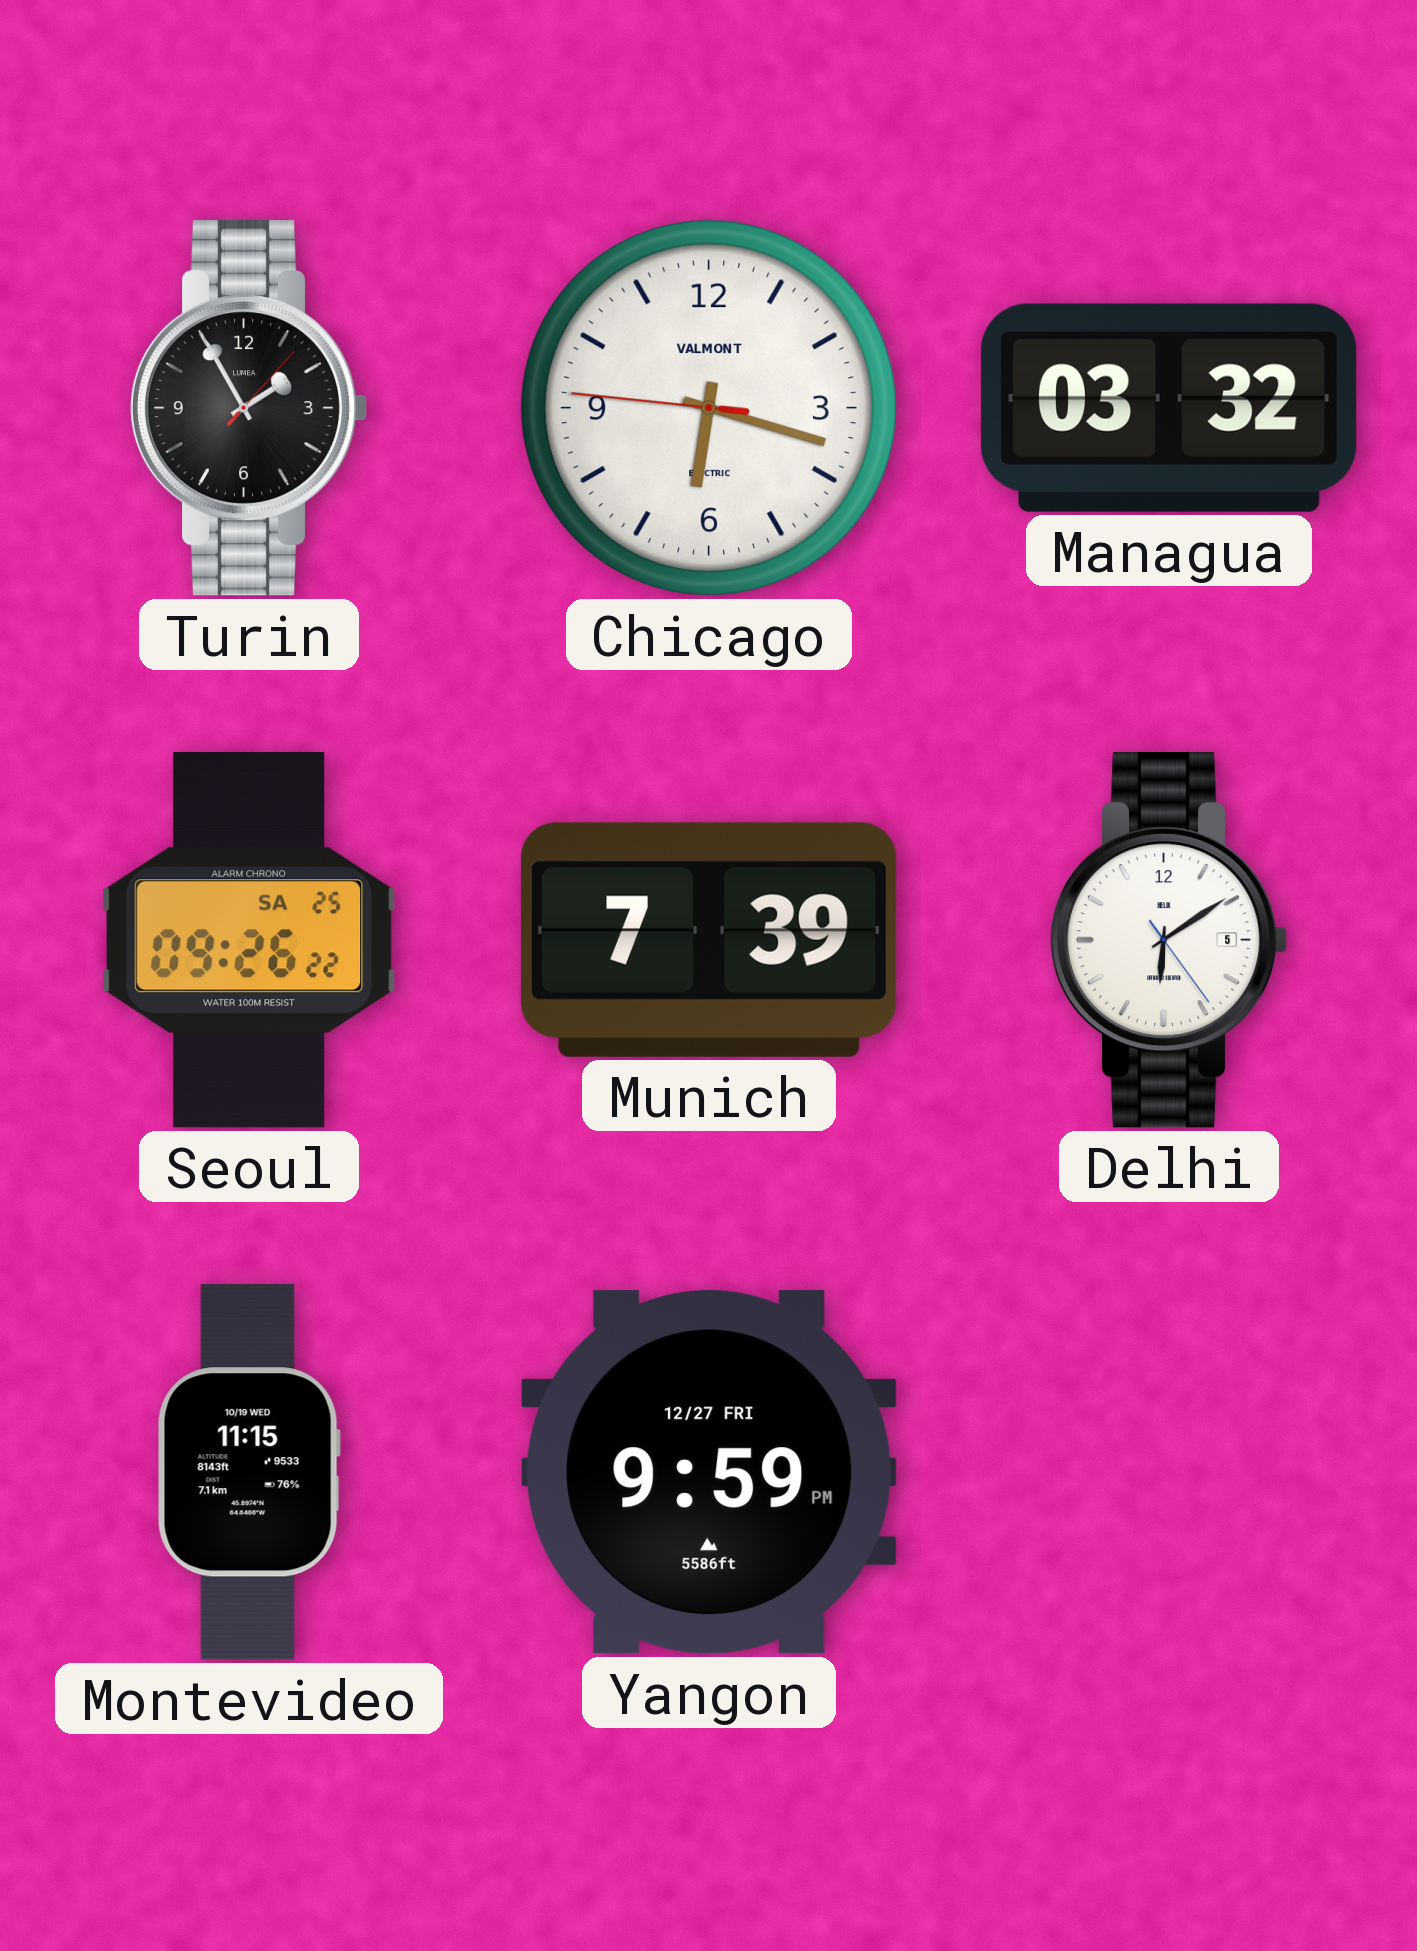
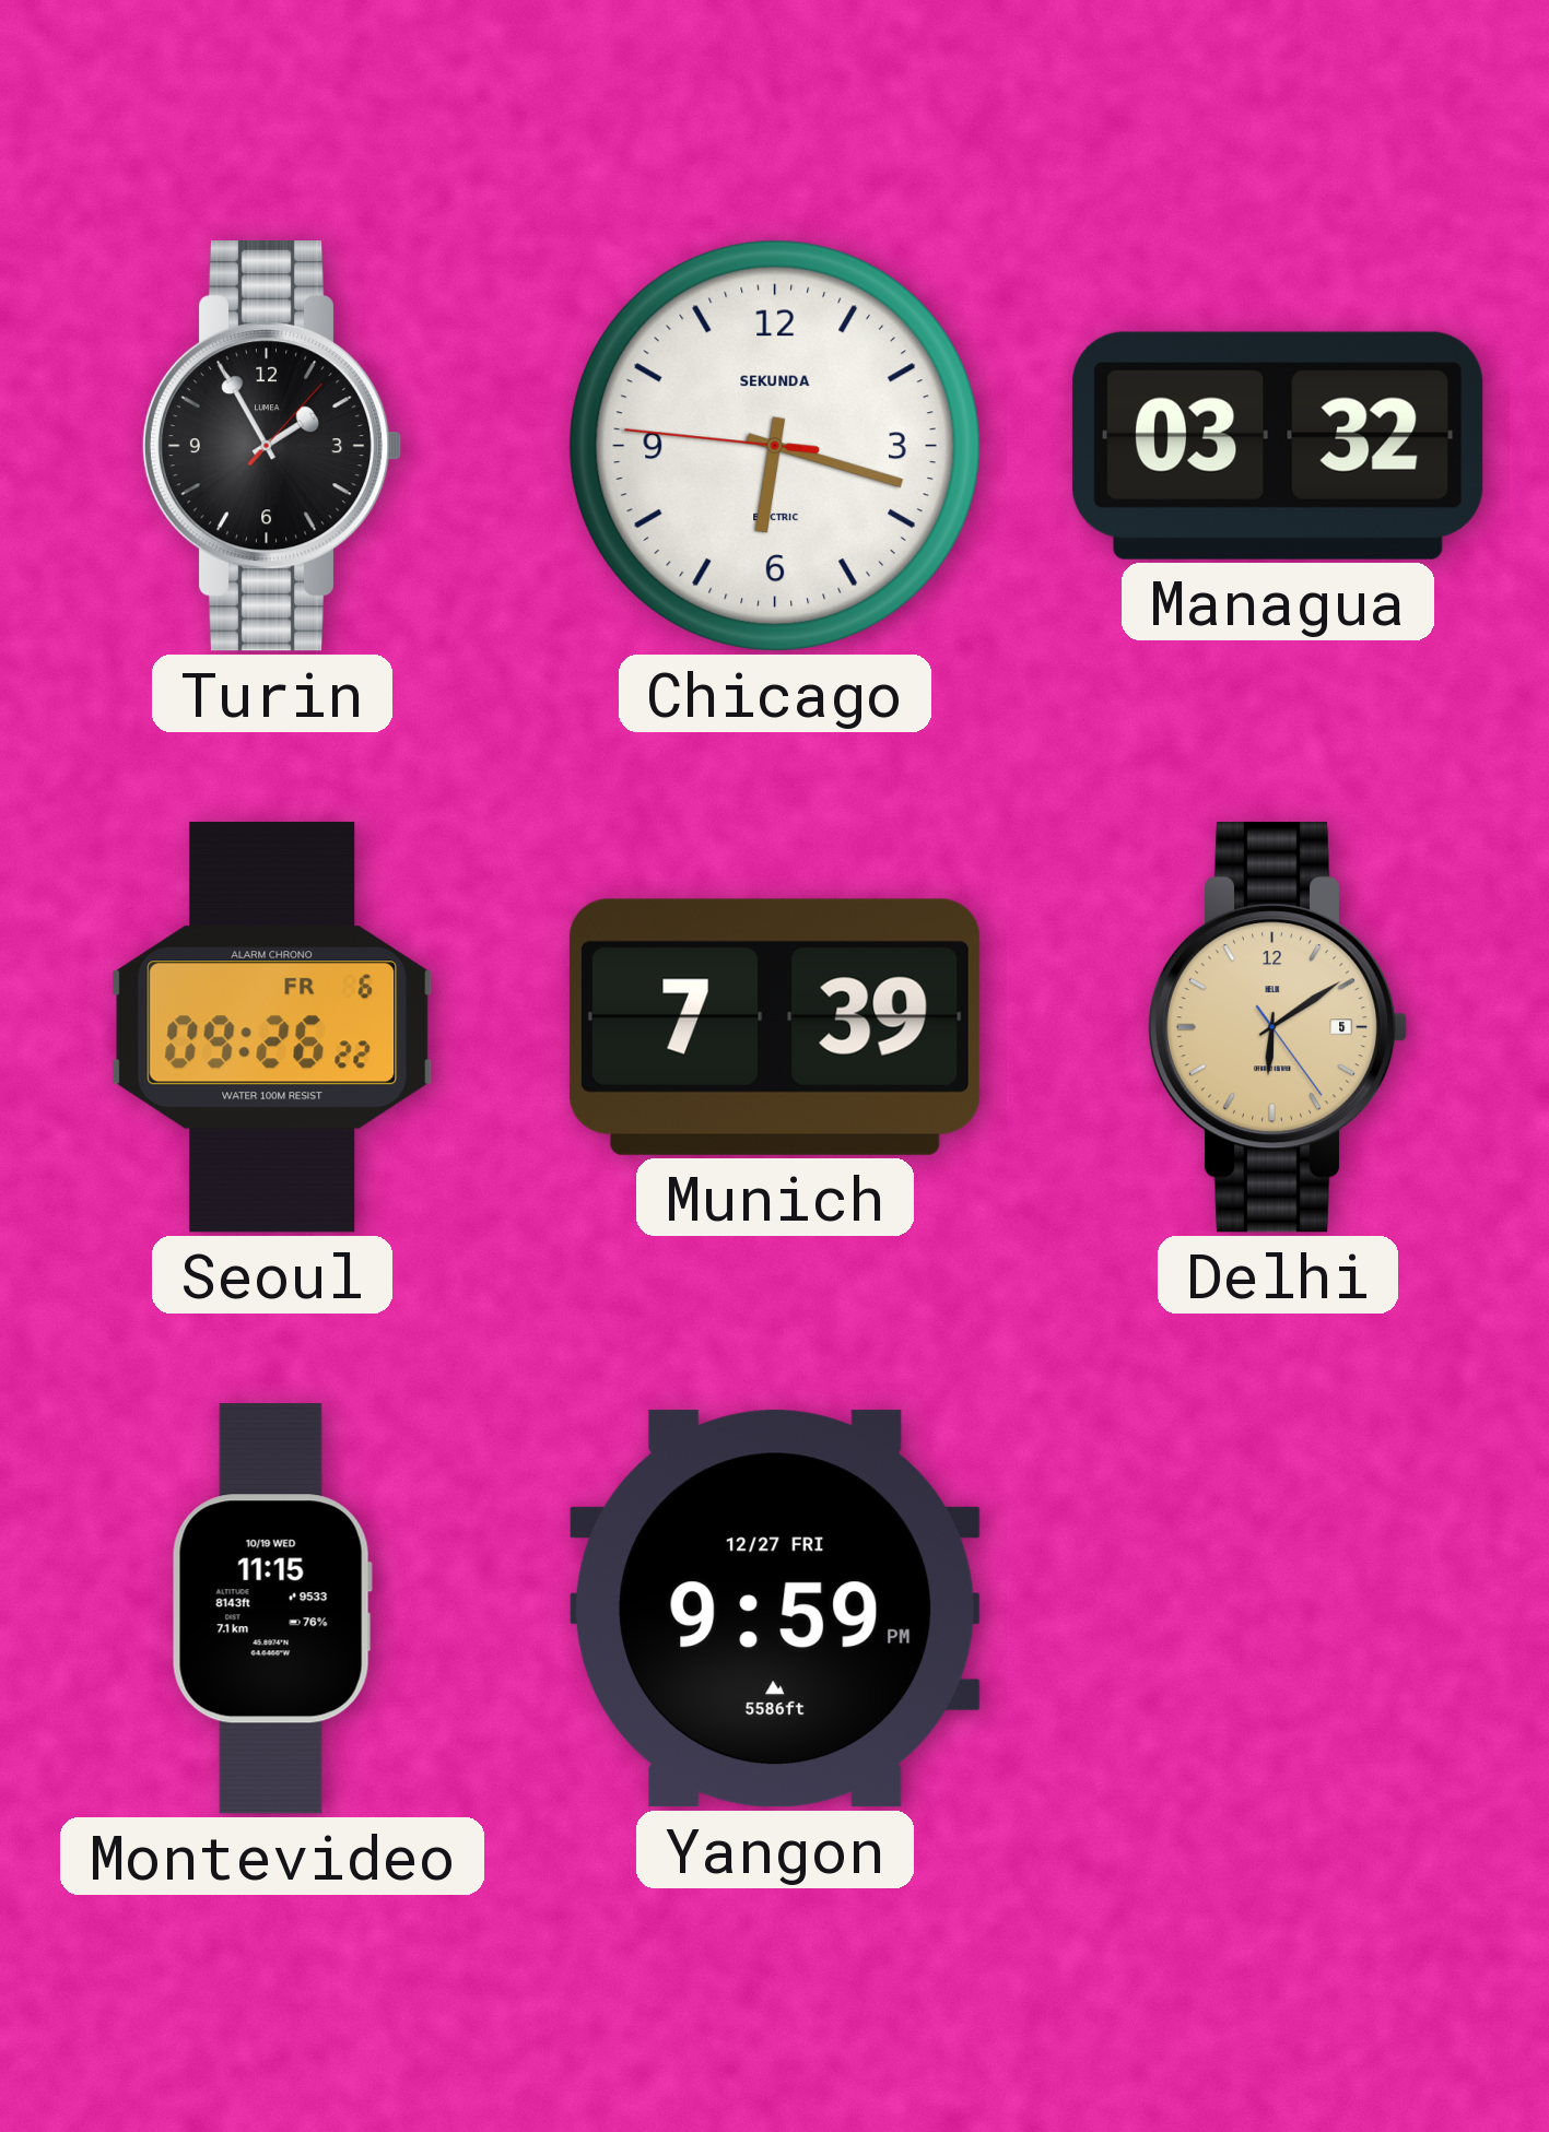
Chicago brand: VALMONT -> SEKUNDA
Seoul date: SA 25 -> FR 6
Delhi dial: white -> champagne
